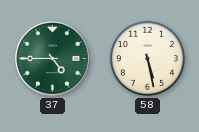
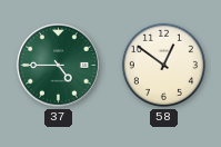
58: 5:28 -> 12:51
